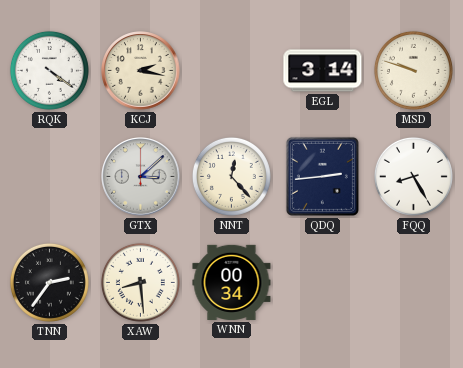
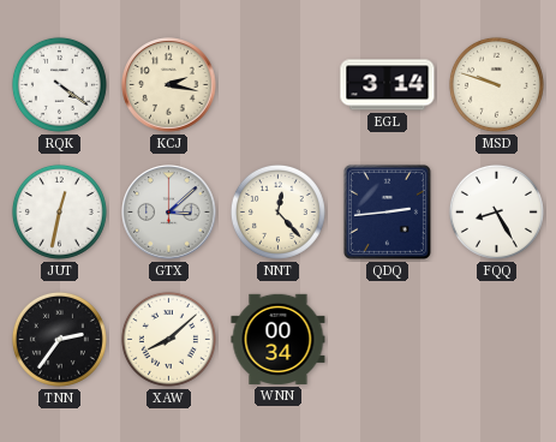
JUT: none -> 12:32
XAW: 8:29 -> 8:08
